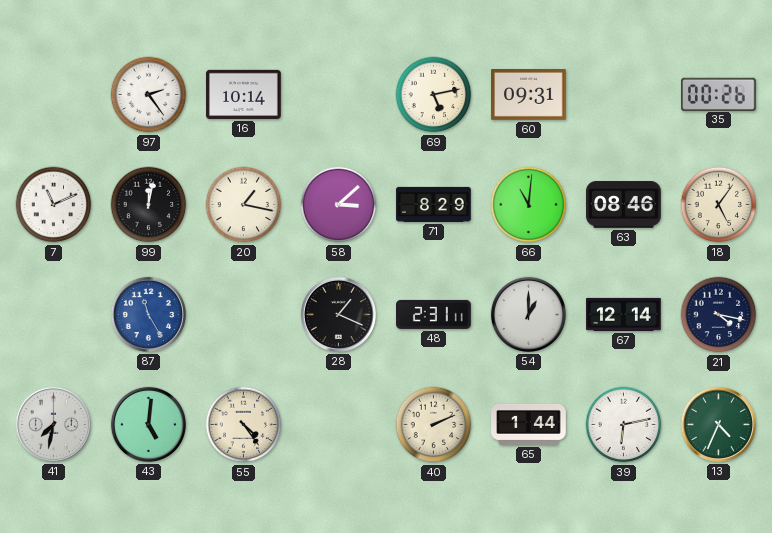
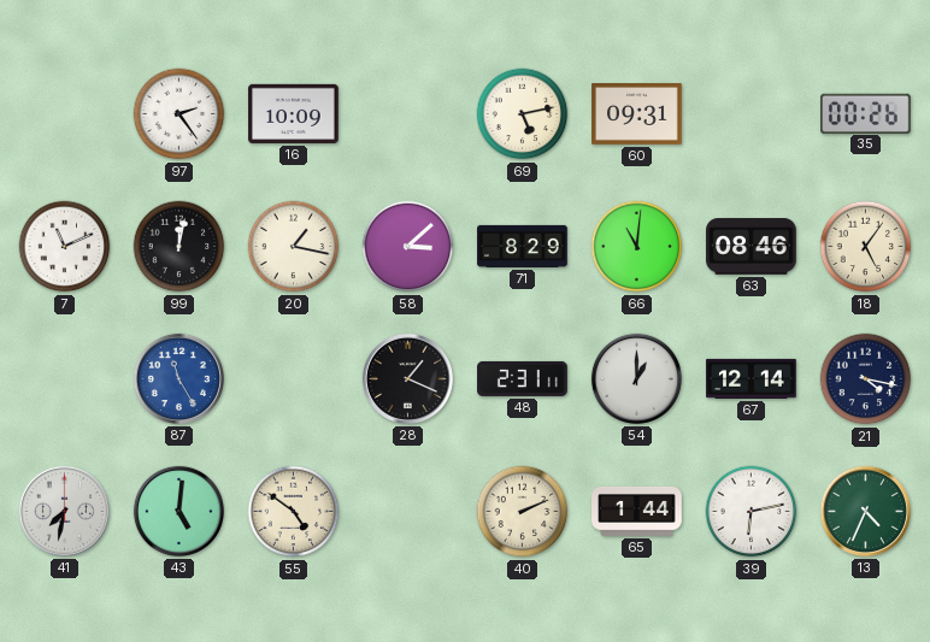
16: 10:14 -> 10:09
55: 4:24 -> 4:51
